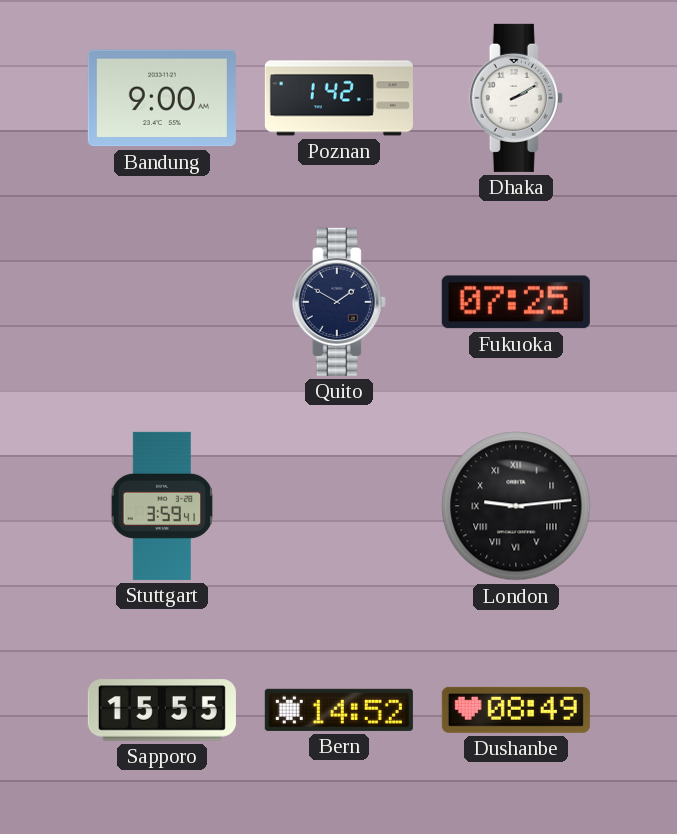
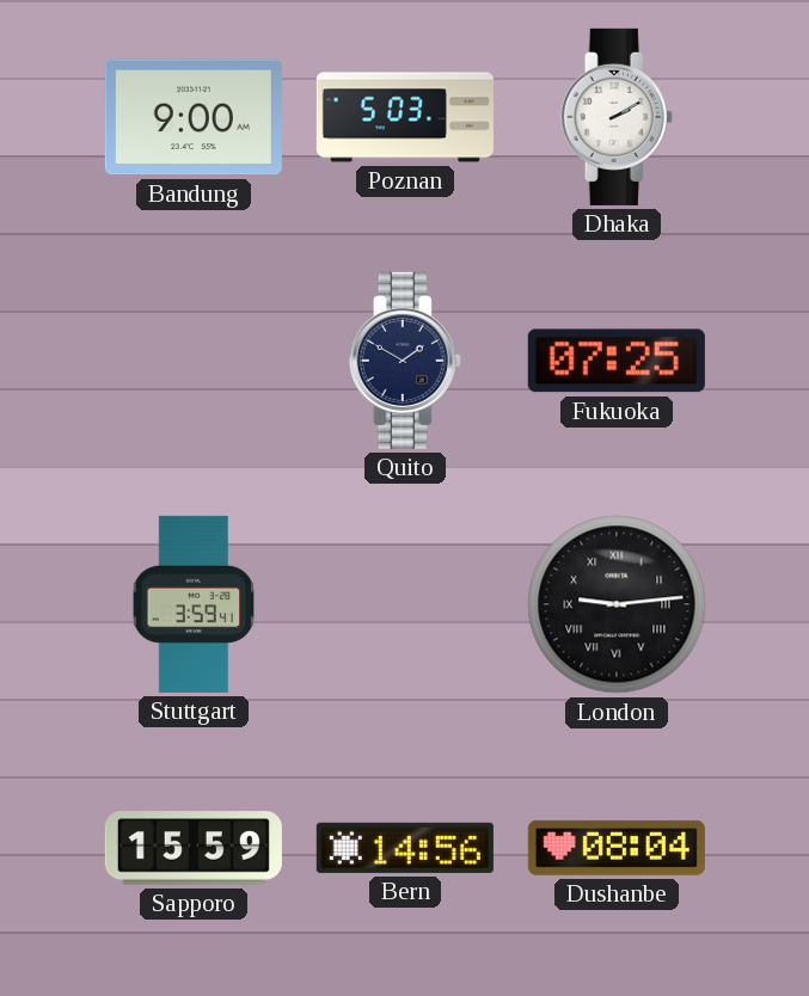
Poznan: 1:42 -> 5:03
Sapporo: 15:55 -> 15:59
Bern: 14:52 -> 14:56
Dushanbe: 08:49 -> 08:04
